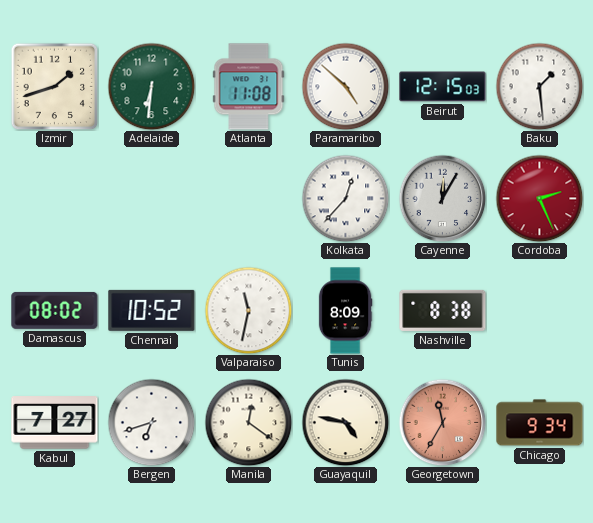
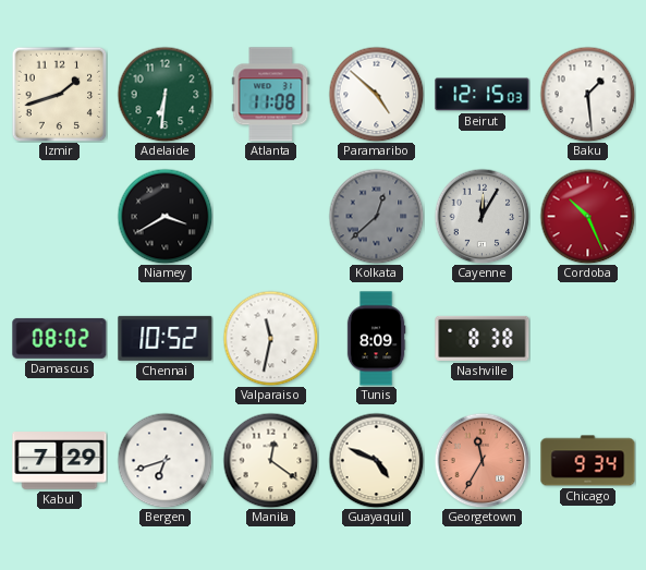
Niamey: none -> 3:40
Kolkata: 12:37 -> 12:38
Kolkata dial: white -> grey
Cordoba: 2:26 -> 10:26
Kabul: 7:27 -> 7:29
Guayaquil: 4:47 -> 4:49
